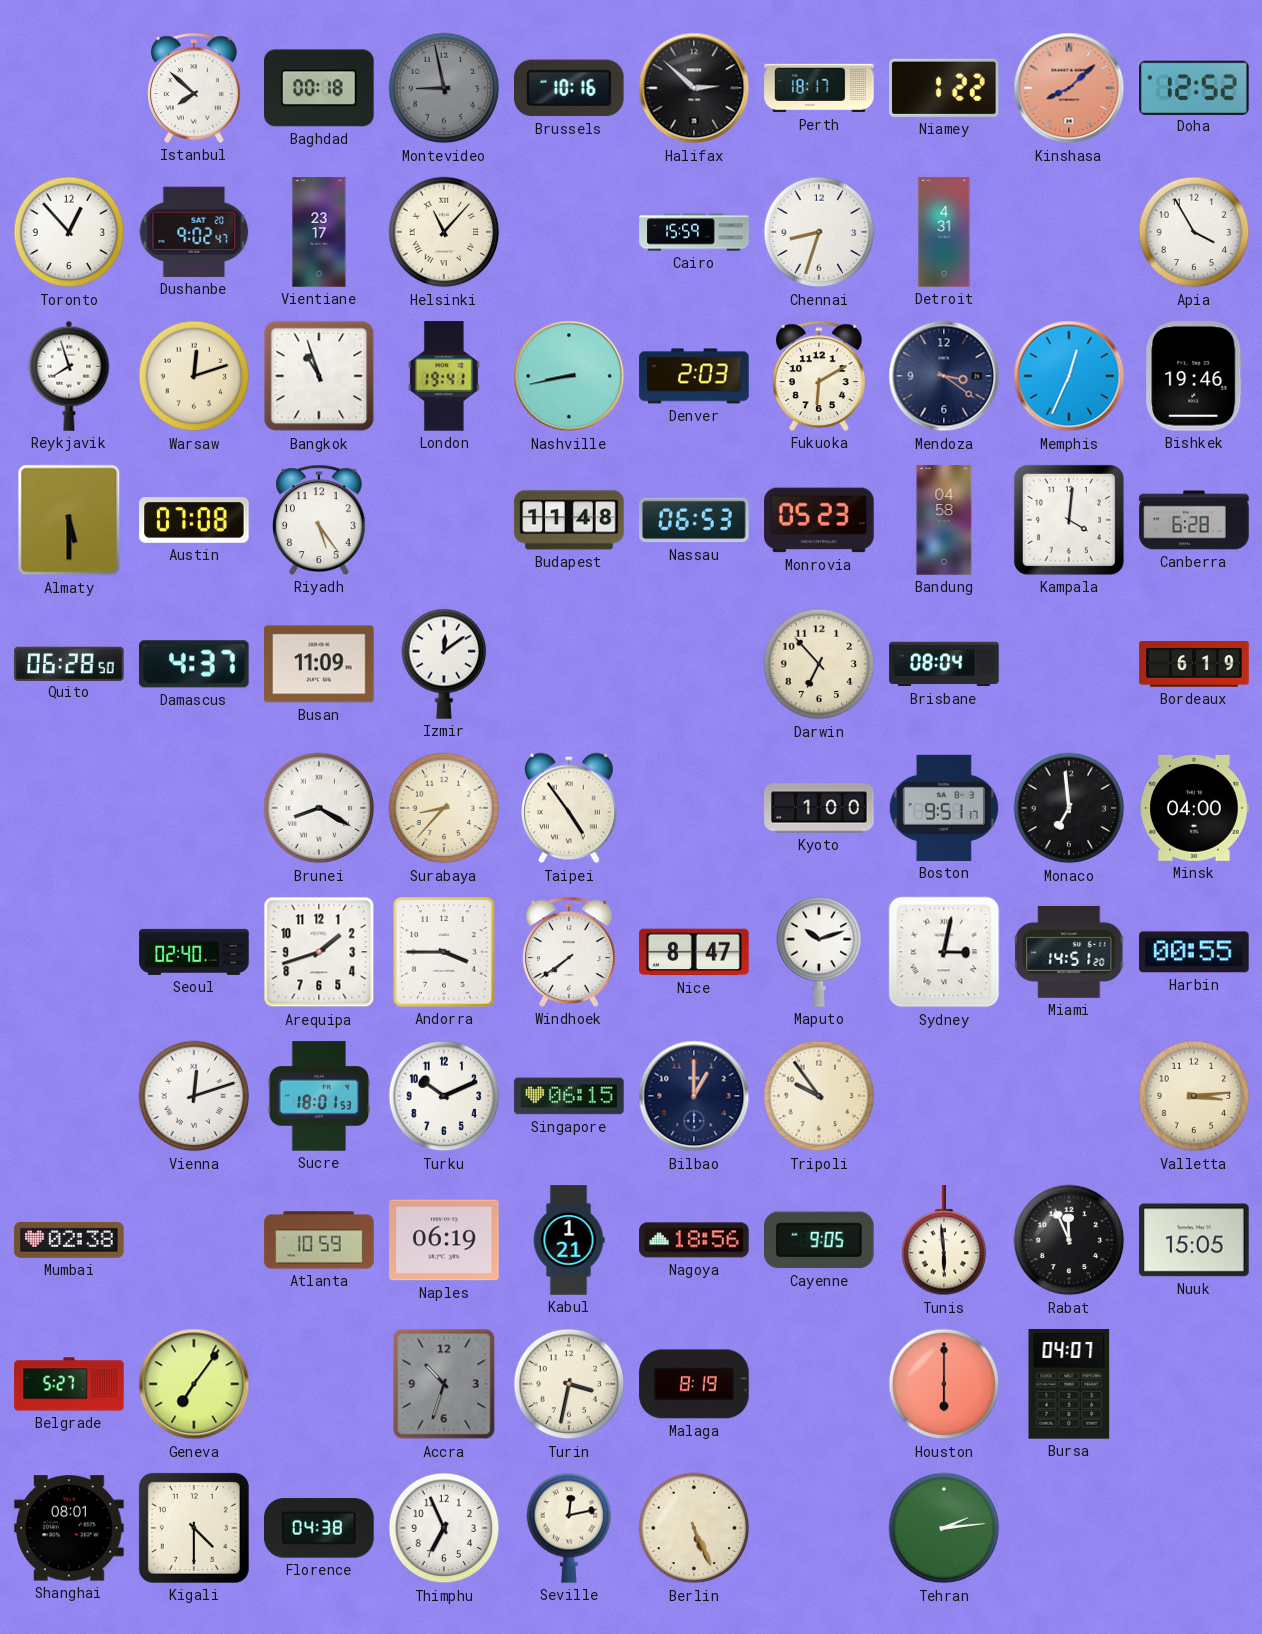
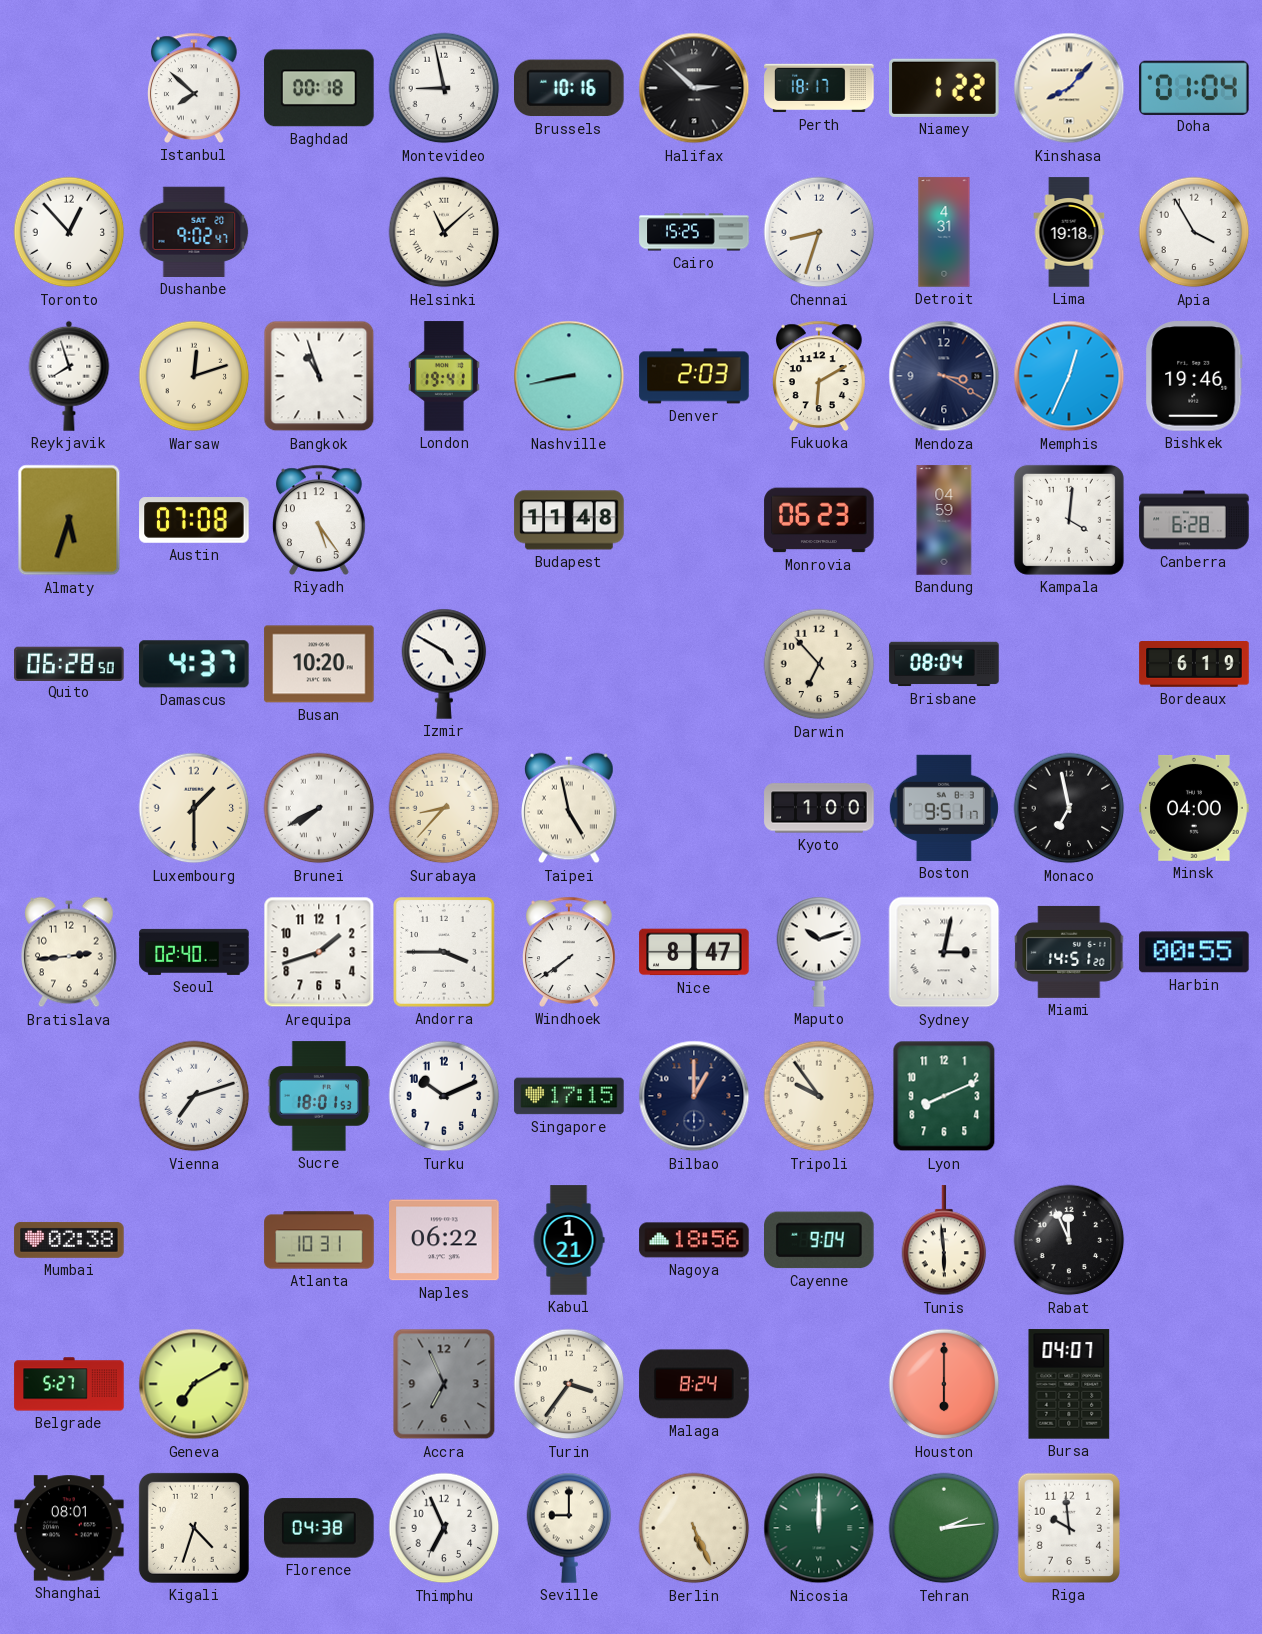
Montevideo dial: grey -> white
Kinshasa: 8:08 -> 8:07
Kinshasa dial: salmon -> cream
Doha: 12:52 -> 01:04
Vientiane: 23:17 -> none
Helsinki: 11:07 -> 11:08
Cairo: 15:59 -> 15:25
Lima: none -> 19:18
Mendoza: 3:21 -> 3:20
Almaty: 5:30 -> 5:33
Nassau: 06:53 -> none
Monrovia: 05:23 -> 06:23
Bandung: 04:58 -> 04:59
Busan: 11:09 -> 10:20
Izmir: 12:09 -> 4:50
Luxembourg: none -> 1:30
Brunei: 8:20 -> 7:40
Taipei: 4:54 -> 4:58
Monaco: 6:59 -> 6:58
Bratislava: none -> 2:44
Vienna: 12:12 -> 7:12
Singapore: 06:15 -> 17:15
Lyon: none -> 8:11
Valletta: 3:14 -> none
Atlanta: 10:59 -> 10:31
Naples: 06:19 -> 06:22
Cayenne: 9:05 -> 9:04
Nuuk: 15:05 -> none
Geneva: 7:06 -> 7:10
Accra: 10:33 -> 6:56
Turin: 3:32 -> 3:36
Malaga: 8:19 -> 8:24
Kigali: 4:30 -> 4:33
Seville: 12:13 -> 9:00
Nicosia: none -> 12:00
Riga: none -> 9:59
